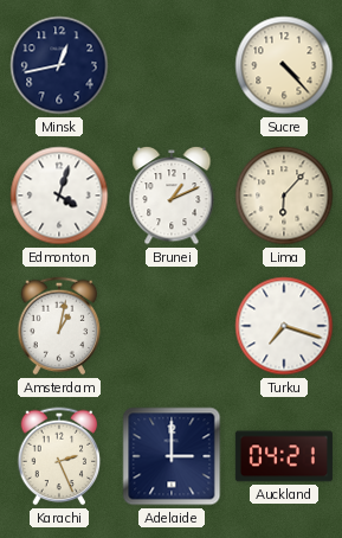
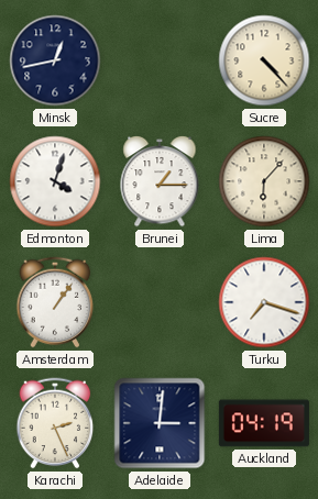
Brunei: 1:11 -> 1:15
Amsterdam: 1:02 -> 1:06
Adelaide: 3:00 -> 3:01
Auckland: 04:21 -> 04:19
